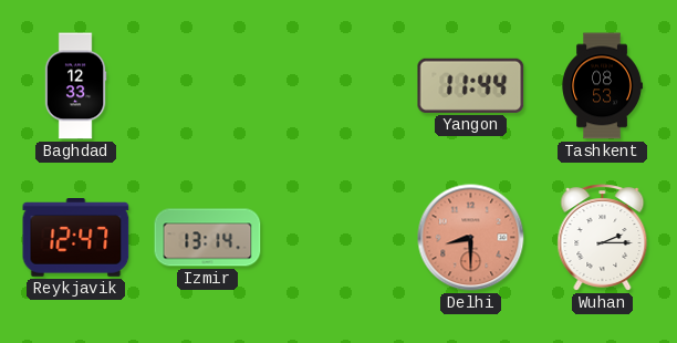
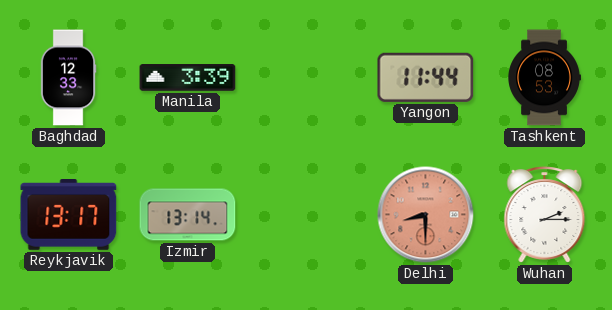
Manila: none -> 3:39
Reykjavik: 12:47 -> 13:17
